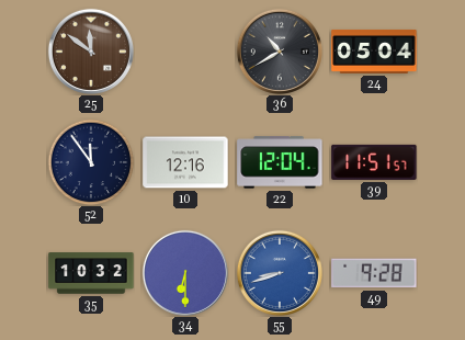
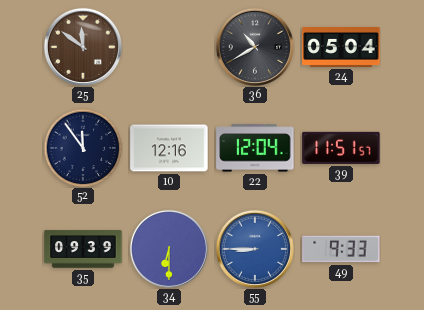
35: 10:32 -> 09:39
55: 8:42 -> 8:45
49: 9:28 -> 9:33
